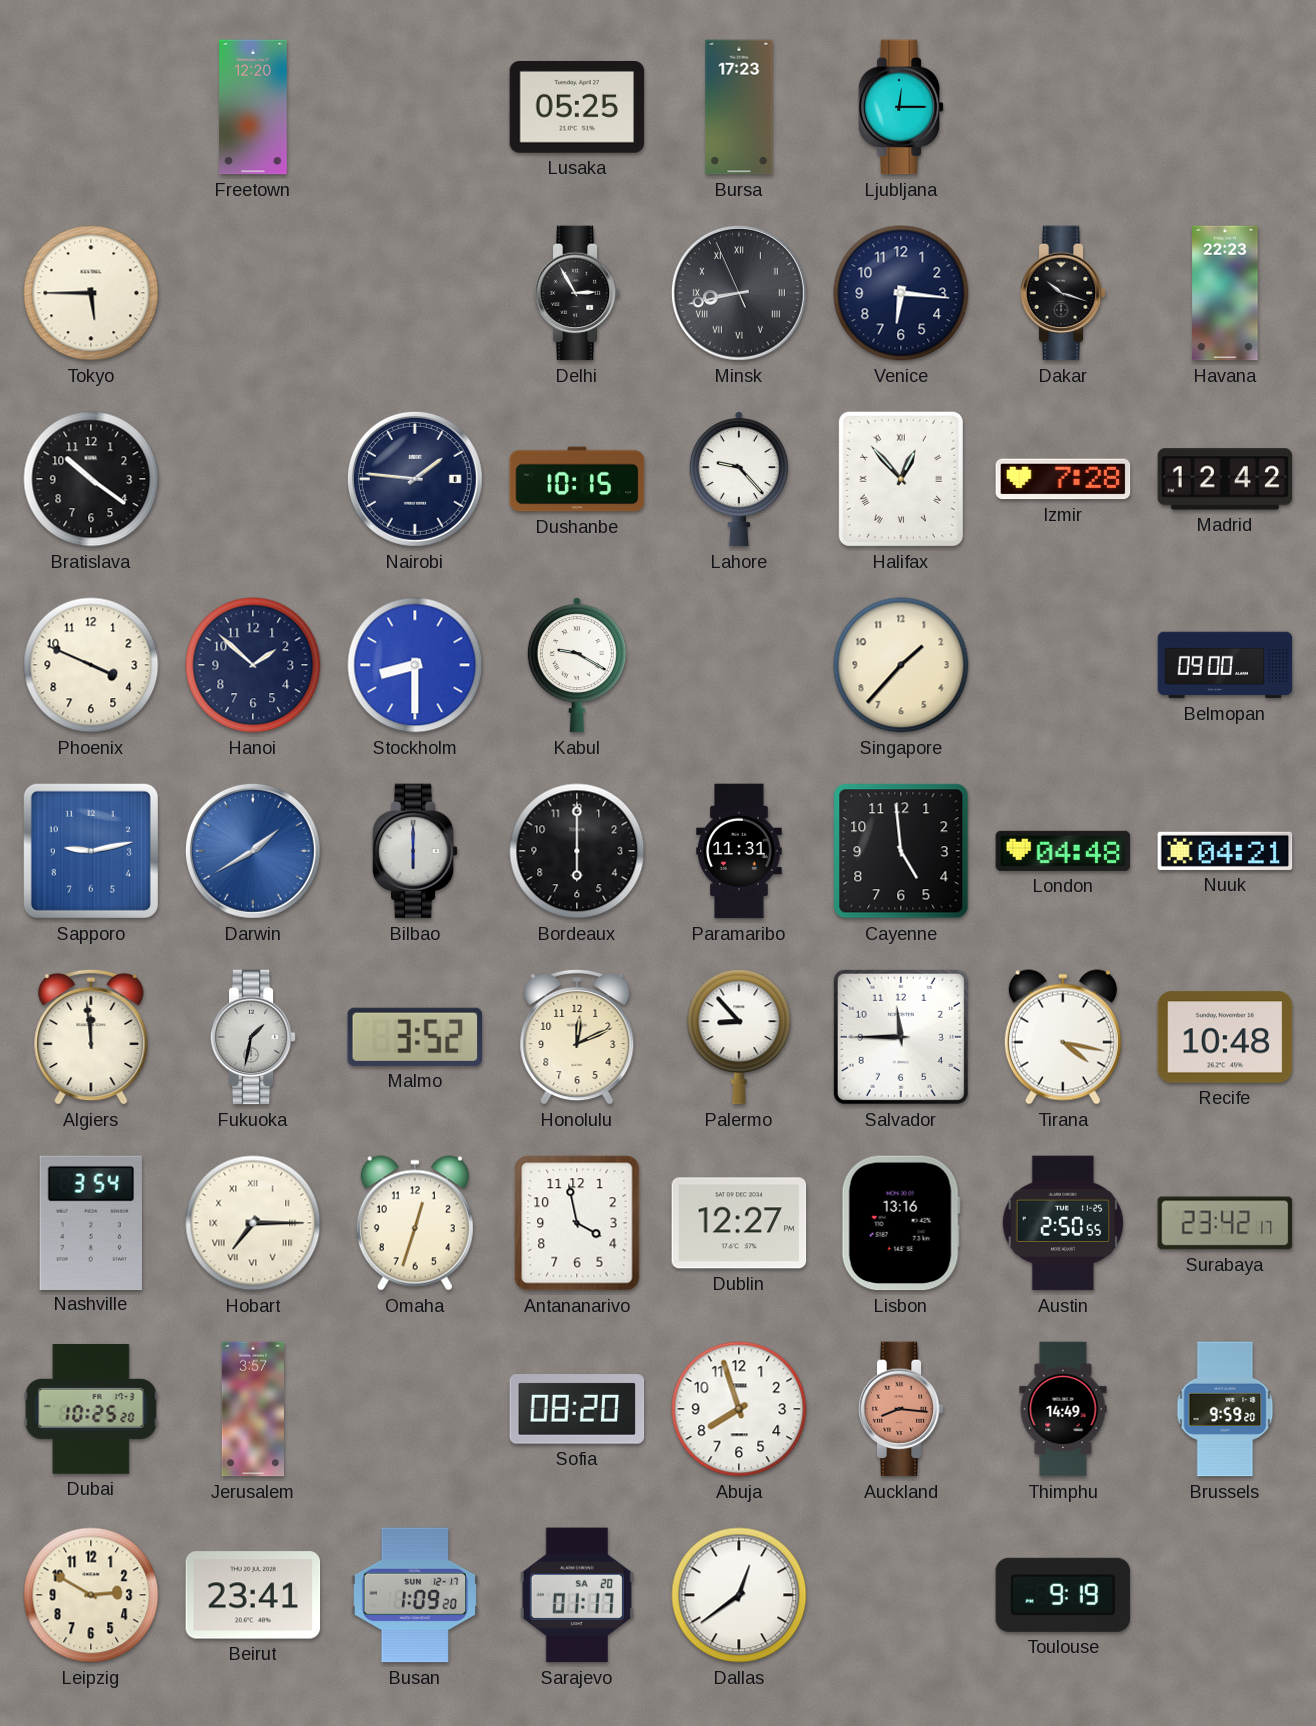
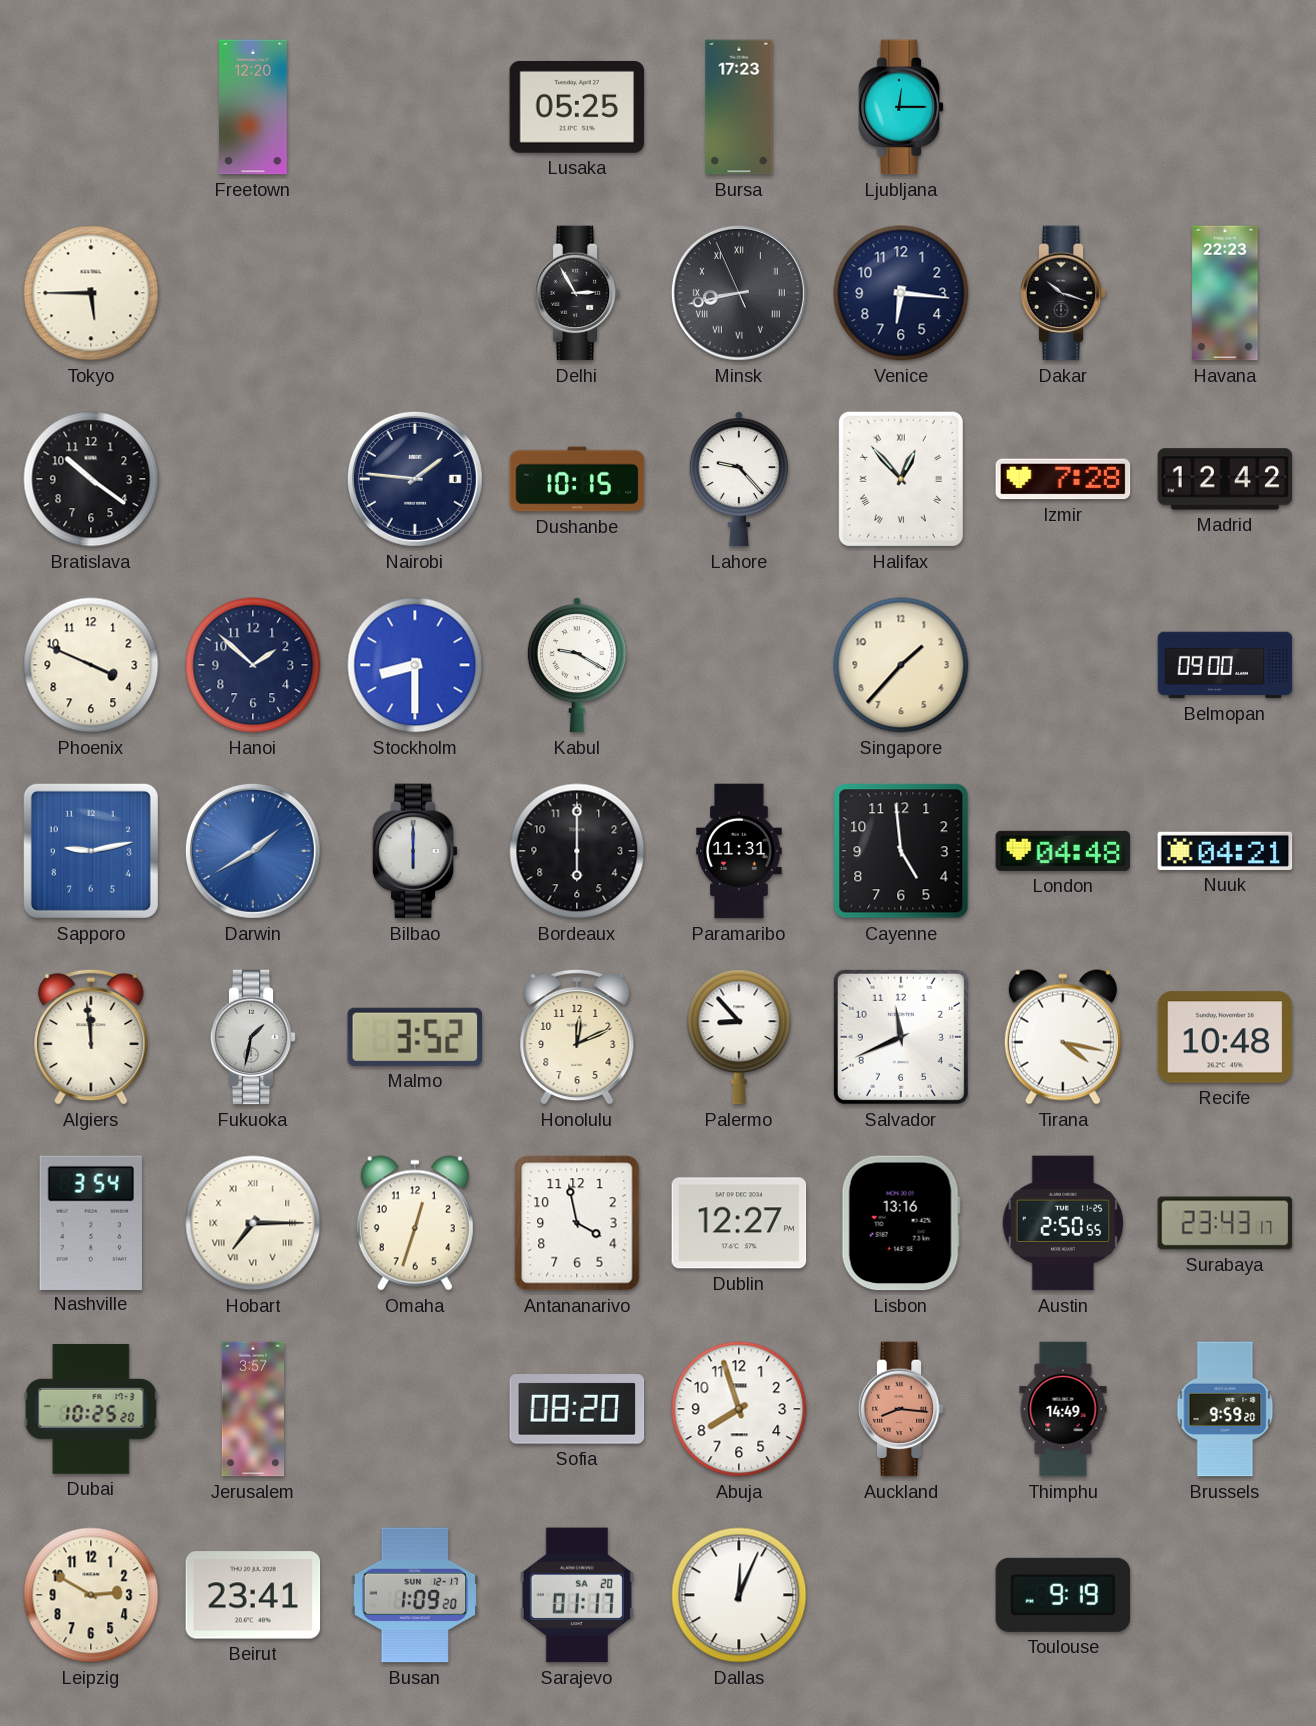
Salvador: 11:45 -> 11:41
Surabaya: 23:42 -> 23:43
Dallas: 12:39 -> 12:04
